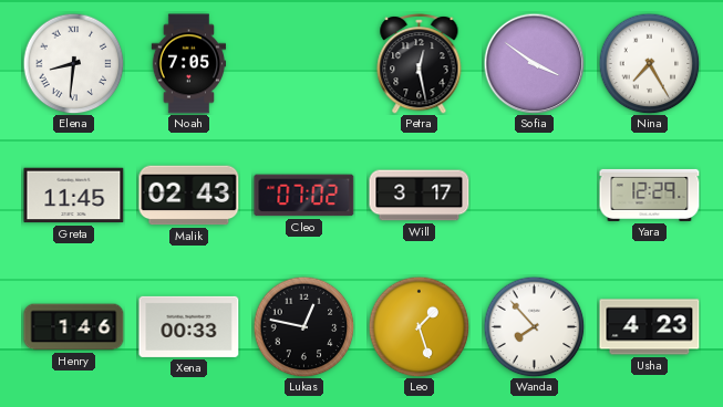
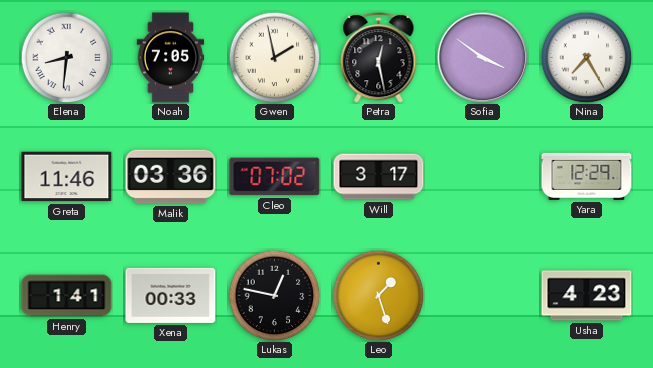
Gwen: none -> 1:58
Greta: 11:45 -> 11:46
Malik: 02:43 -> 03:36
Henry: 1:46 -> 1:41
Wanda: 7:53 -> none
